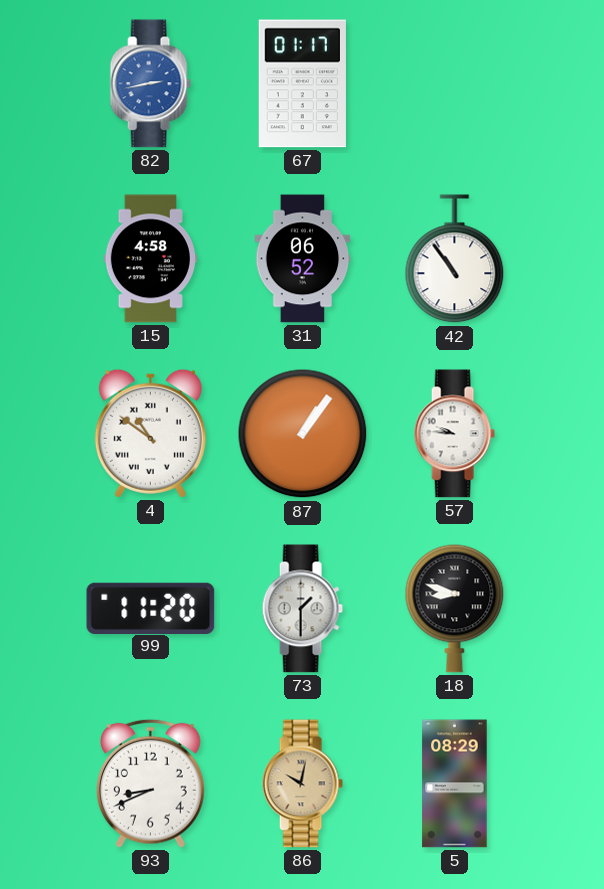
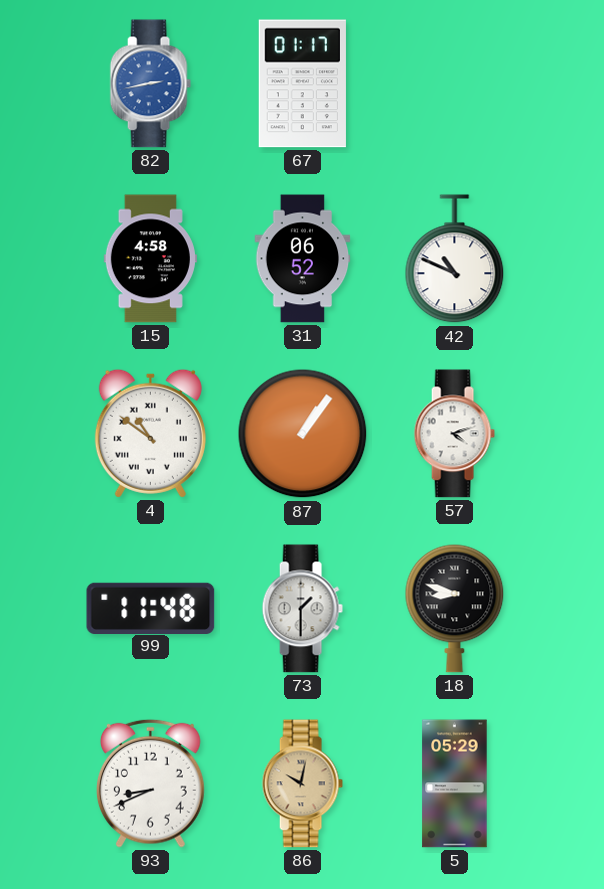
42: 10:54 -> 10:49
57: 9:46 -> 4:12
99: 11:20 -> 11:48
5: 08:29 -> 05:29
